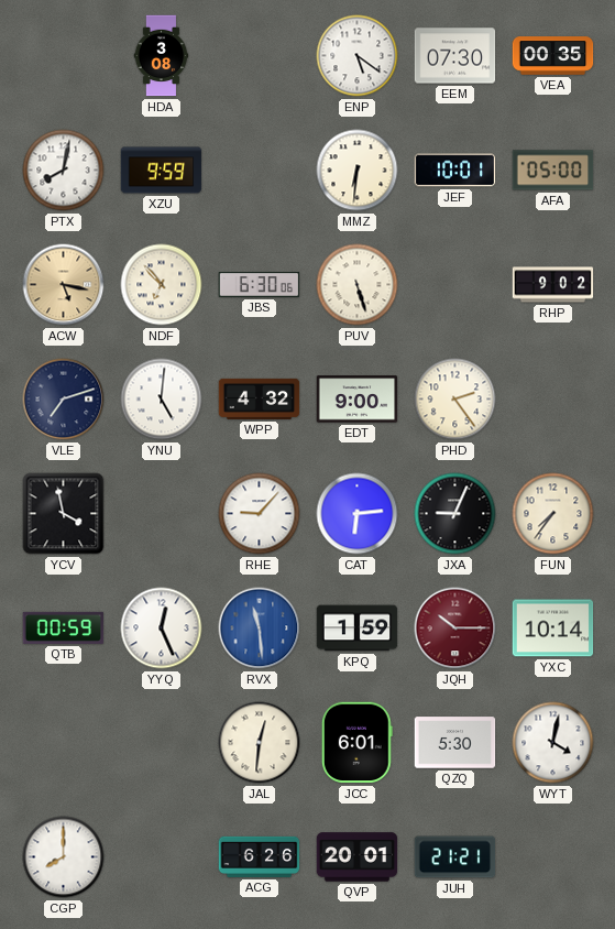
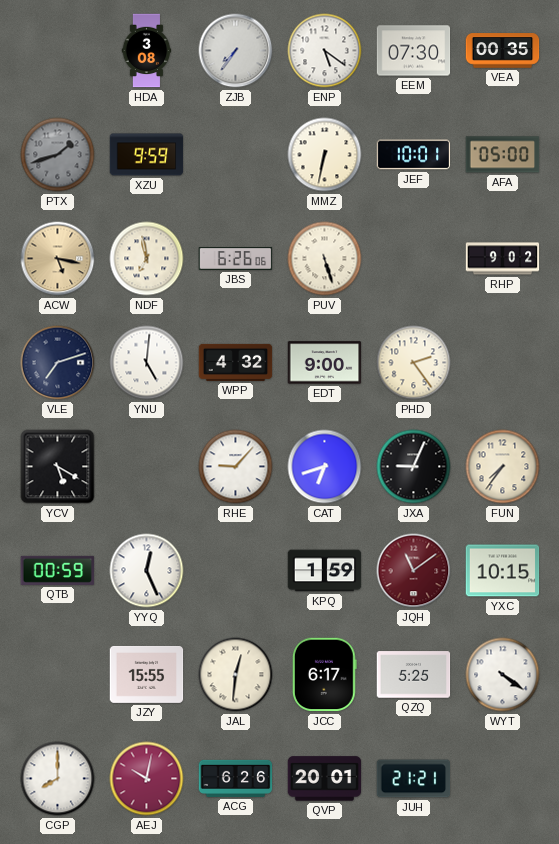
ZJB: none -> 7:36
PTX: 8:02 -> 1:42
PTX dial: white -> grey
MMZ: 6:31 -> 6:32
NDF: 6:53 -> 6:58
JBS: 6:30 -> 6:26
YCV: 3:58 -> 5:20
CAT: 6:14 -> 6:42
RVX: 11:29 -> none
JQH: 10:15 -> 11:09
YXC: 10:14 -> 10:15
JZY: none -> 15:55
JCC: 6:01 -> 6:17
QZQ: 5:30 -> 5:25
WYT: 4:02 -> 4:21
AEJ: none -> 10:02
